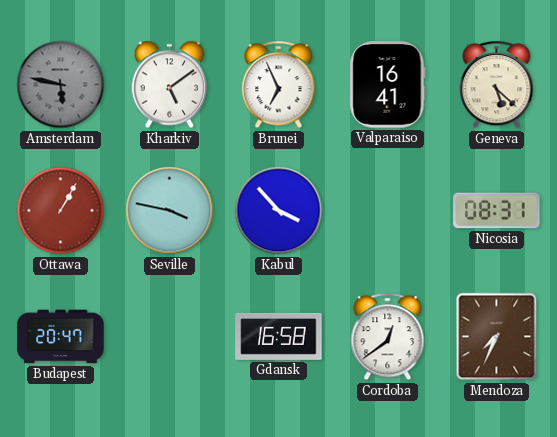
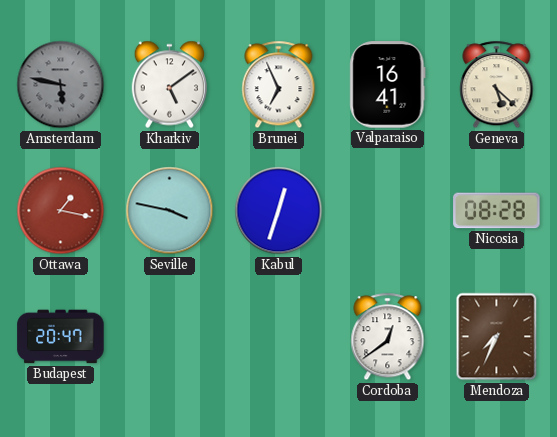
Ottawa: 1:05 -> 1:17
Kabul: 3:53 -> 12:33
Nicosia: 08:31 -> 08:28
Gdansk: 16:58 -> none
